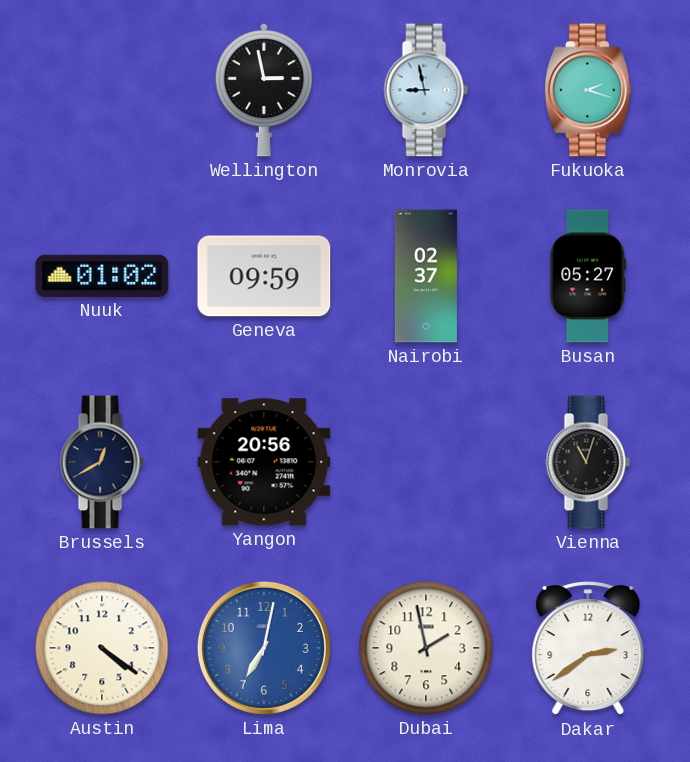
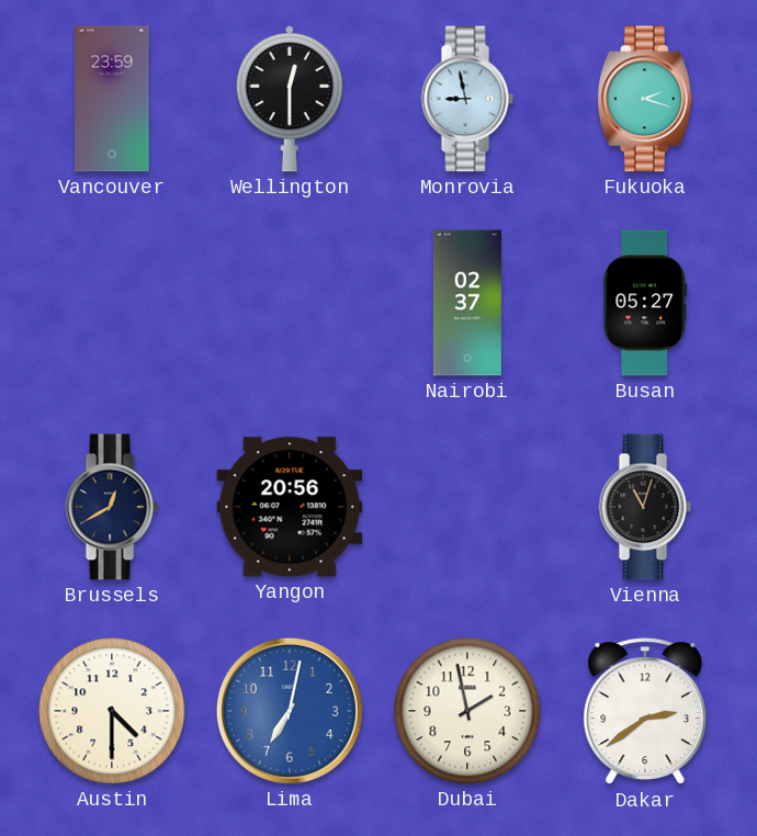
Vancouver: none -> 23:59
Wellington: 2:58 -> 12:30
Nuuk: 01:02 -> none
Geneva: 09:59 -> none
Austin: 4:21 -> 4:30
